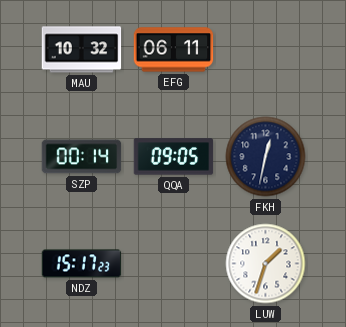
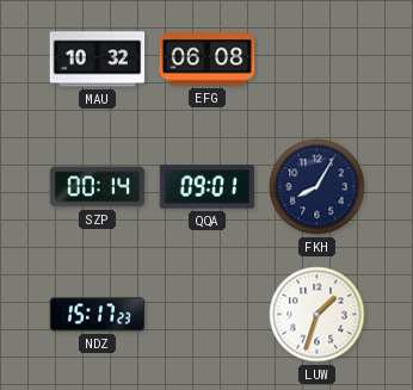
EFG: 06:11 -> 06:08
QQA: 09:05 -> 09:01
FKH: 12:32 -> 8:05
